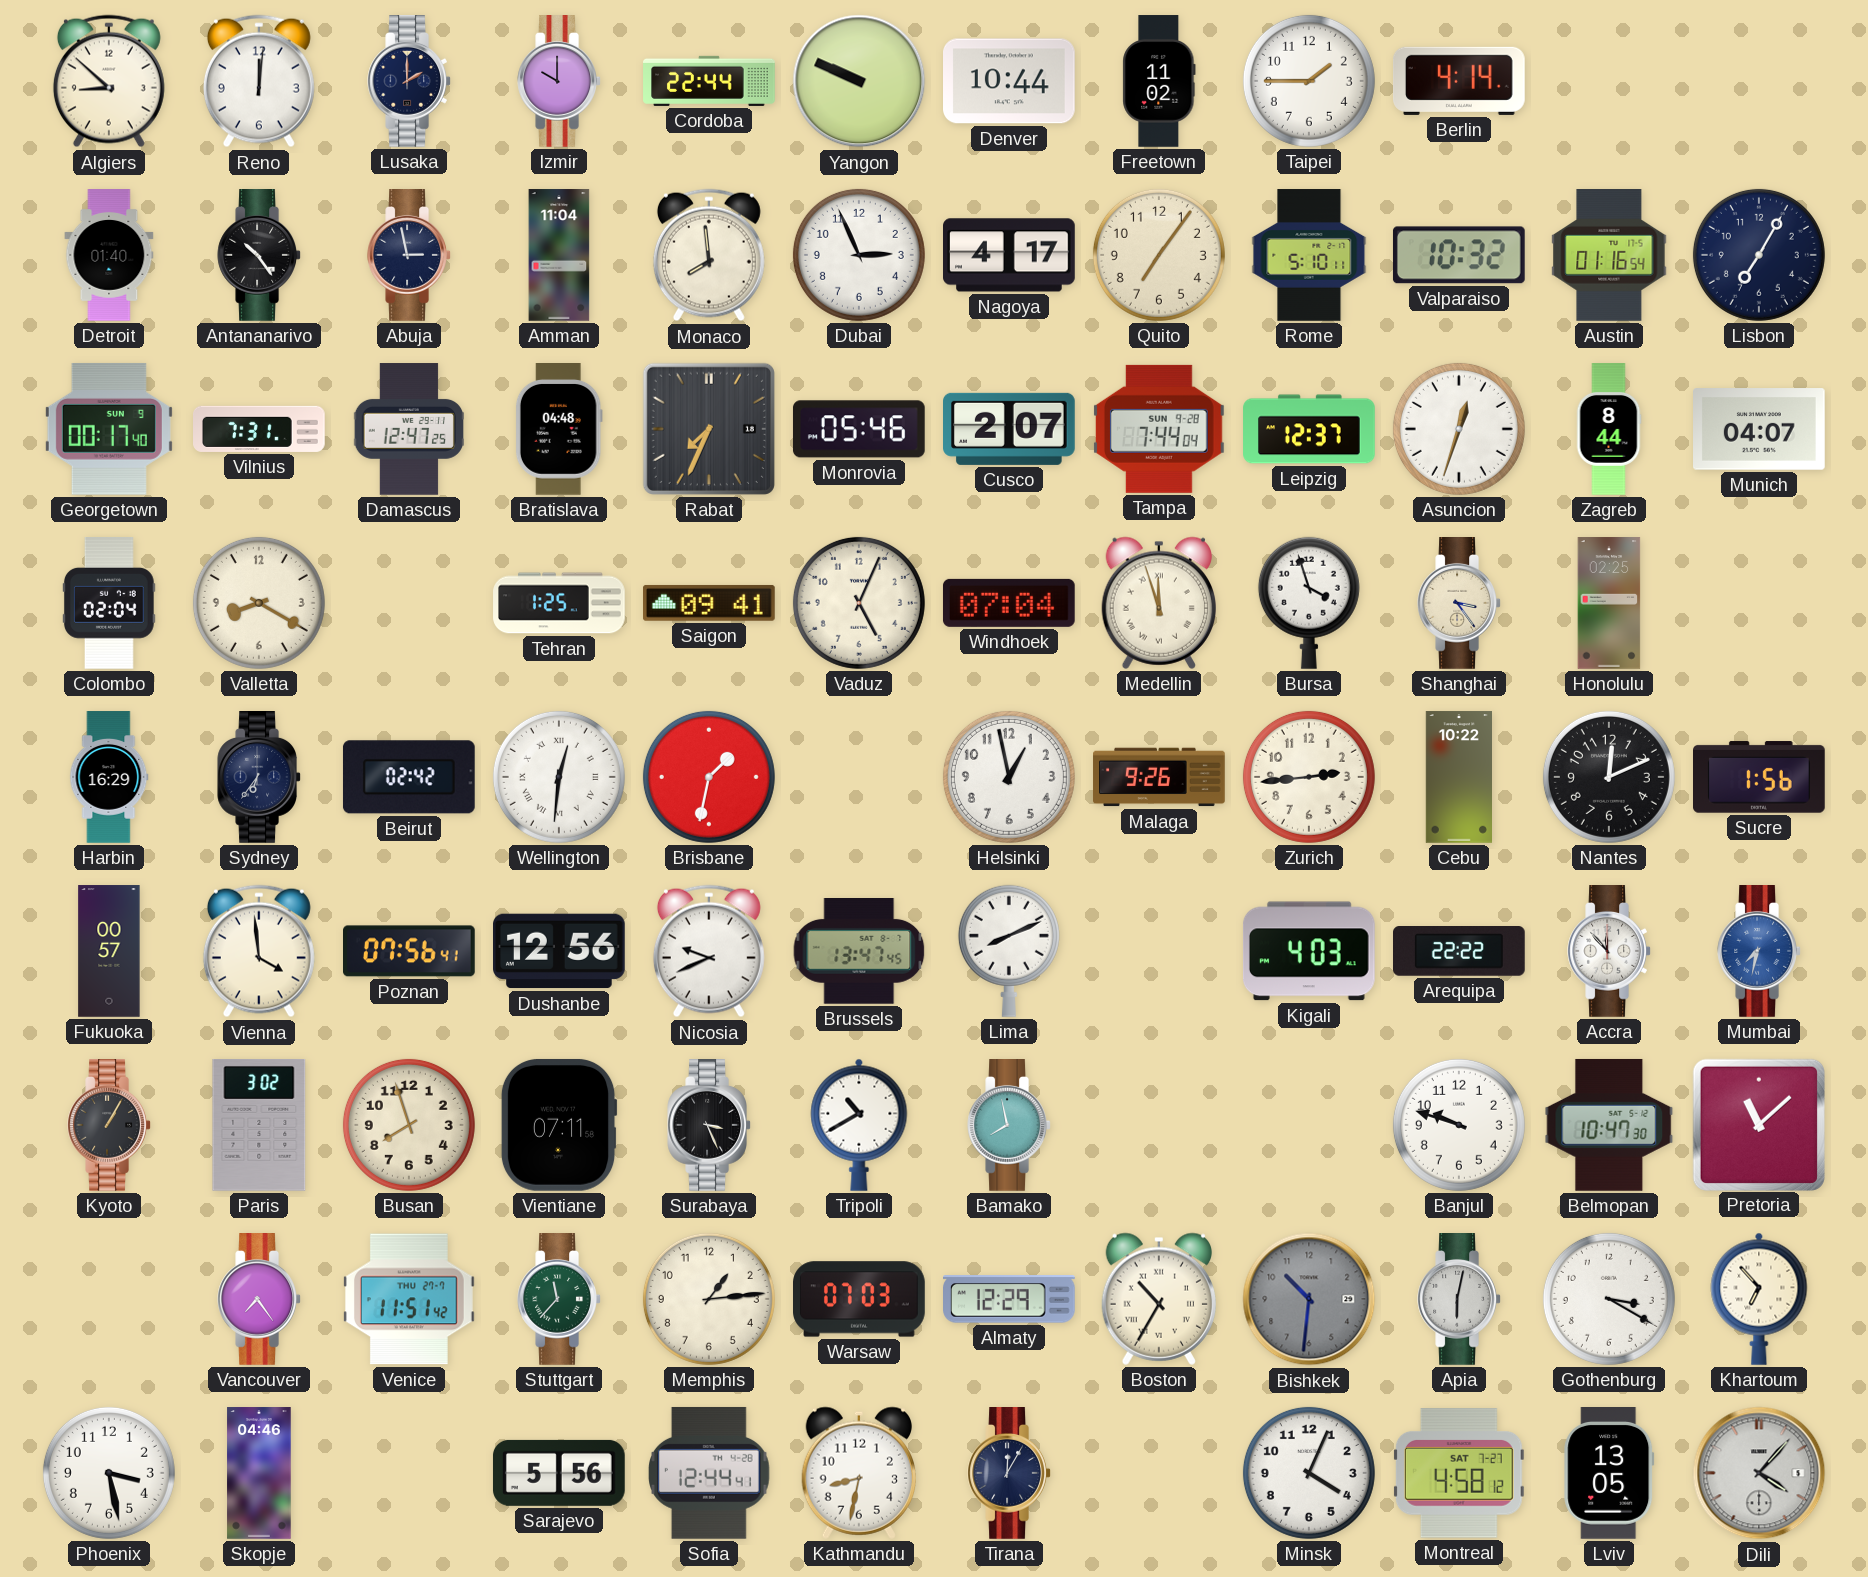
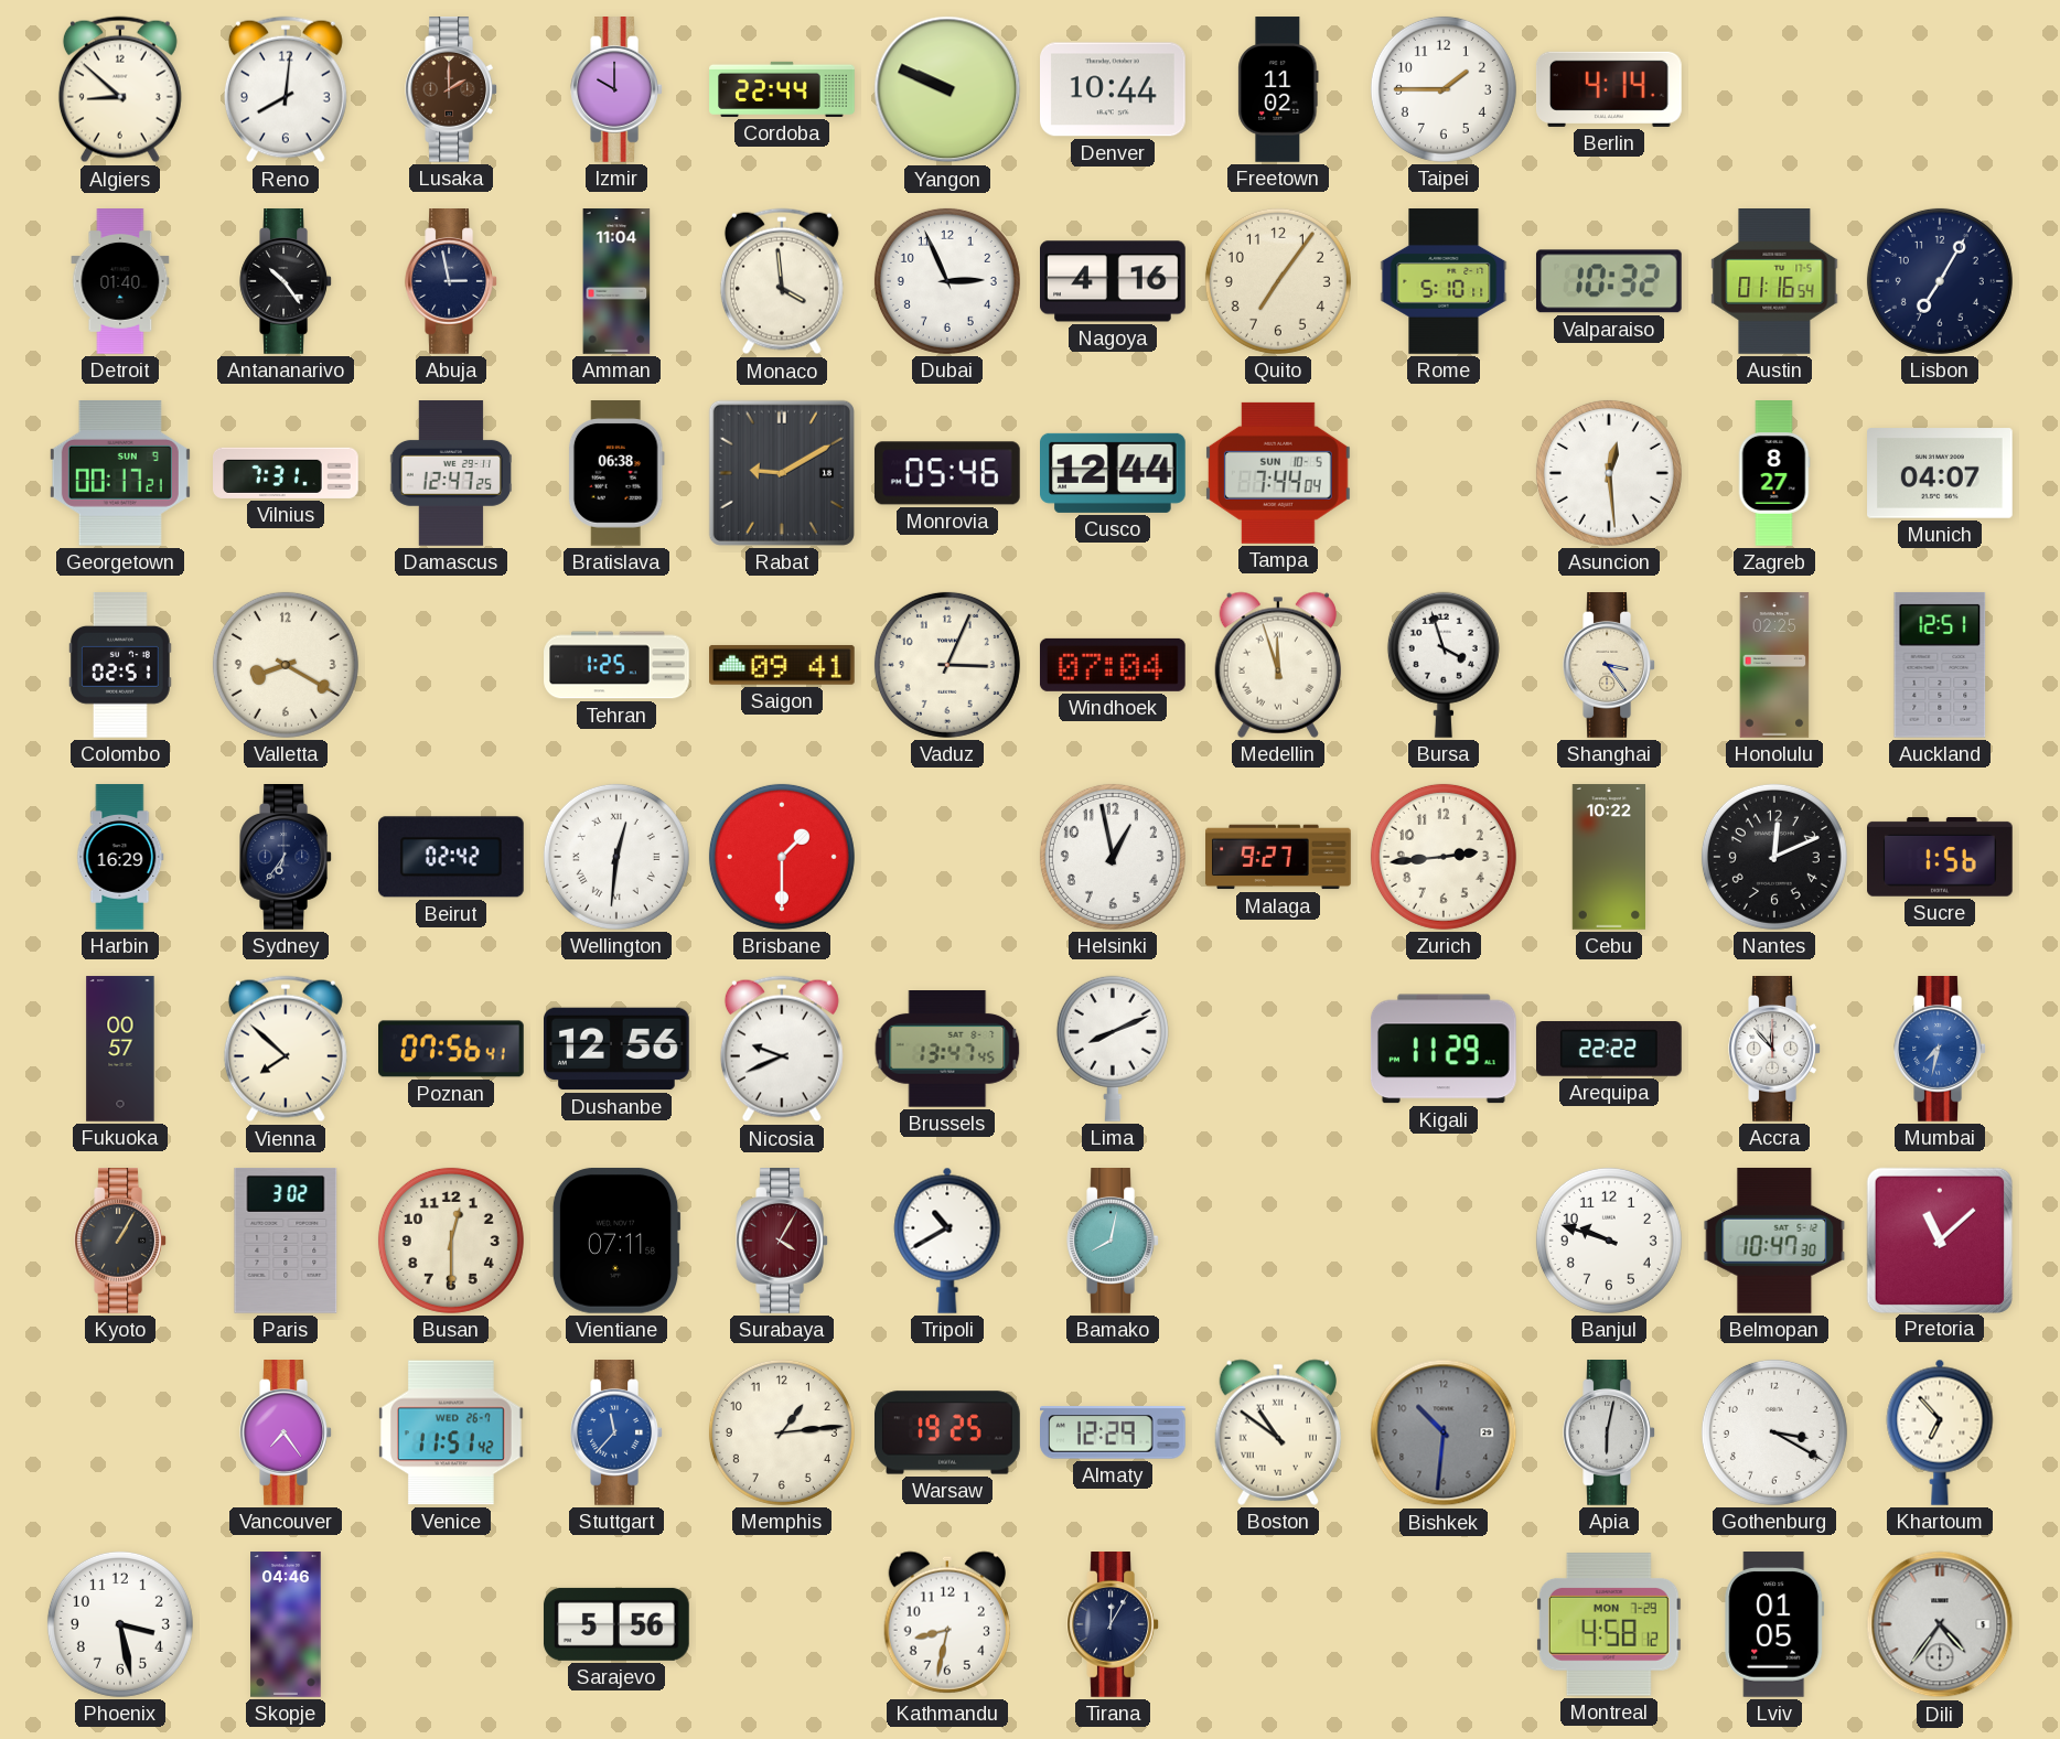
Reno: 12:01 -> 8:01
Lusaka dial: navy -> brown
Monaco: 7:59 -> 3:59
Nagoya: 4:17 -> 4:16
Georgetown: 00:17:40 -> 00:17:21
Bratislava: 04:48 -> 06:38
Rabat: 7:34 -> 9:10
Cusco: 2:07 -> 12:44
Tampa date: SUN 9-28 -> SUN 10-5
Leipzig: 12:37 -> none
Asuncion: 12:33 -> 12:29
Zagreb: 8:44 -> 8:27
Colombo: 02:04 -> 02:51
Vaduz: 5:04 -> 3:04
Auckland: none -> 12:51
Brisbane: 1:32 -> 1:30
Malaga: 9:26 -> 9:27
Vienna: 3:59 -> 7:52
Kigali: 4:03 -> 11:29
Busan: 7:57 -> 12:30
Surabaya: 3:26 -> 4:05
Surabaya dial: black -> burgundy
Bamako: 7:58 -> 8:02
Venice date: THU 27-7 -> WED 26-7
Stuttgart dial: green -> blue
Warsaw: 07:03 -> 19:25
Boston: 10:35 -> 10:51
Sofia: 12:44 -> none
Minsk: 4:04 -> none
Montreal date: SAT 7-27 -> MON 7-29
Lviv: 13:05 -> 01:05
Dili: 4:07 -> 4:36
